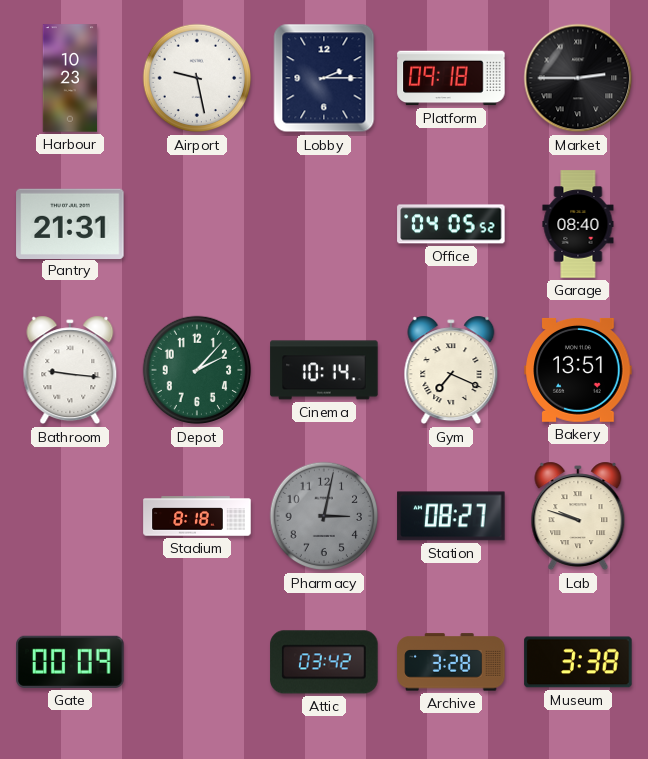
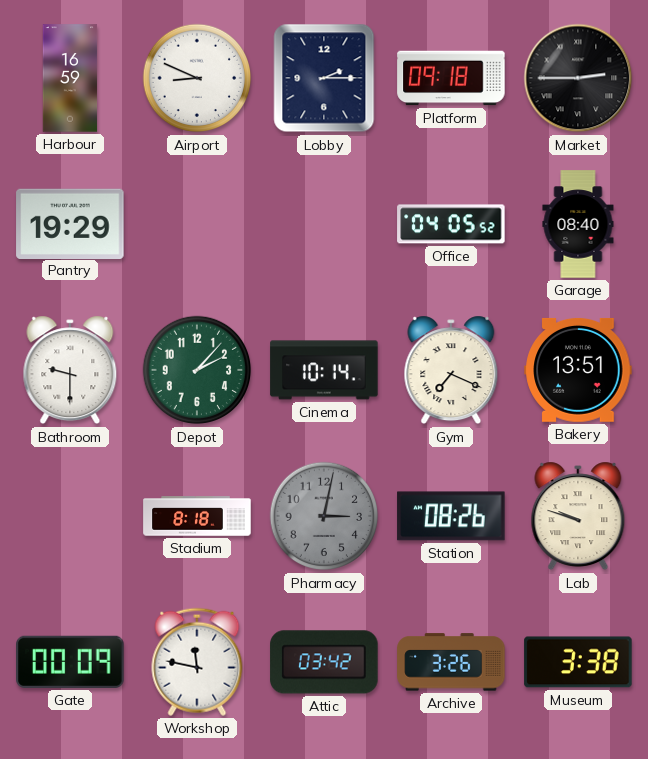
Harbour: 10:23 -> 16:59
Airport: 9:28 -> 8:49
Pantry: 21:31 -> 19:29
Bathroom: 9:16 -> 9:30
Station: 08:27 -> 08:26
Workshop: none -> 11:47
Archive: 3:28 -> 3:26
